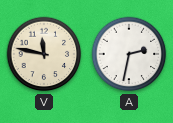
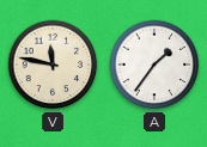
A: 2:32 -> 1:36
